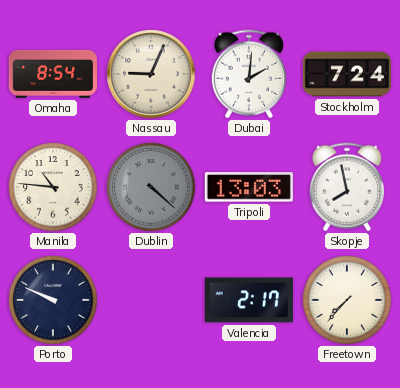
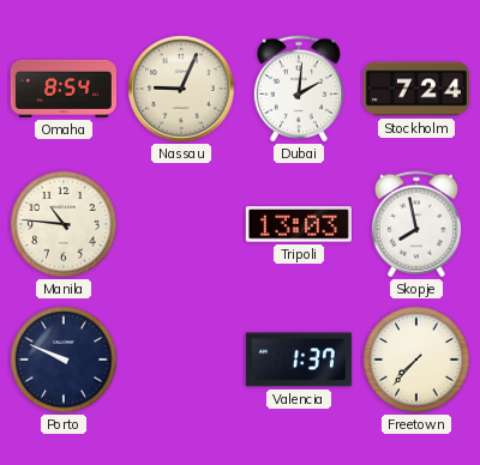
Dublin: 4:22 -> none
Valencia: 2:17 -> 1:37
